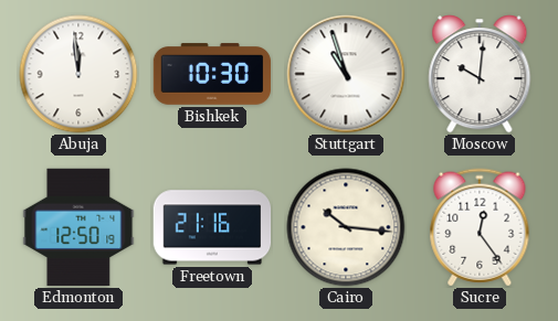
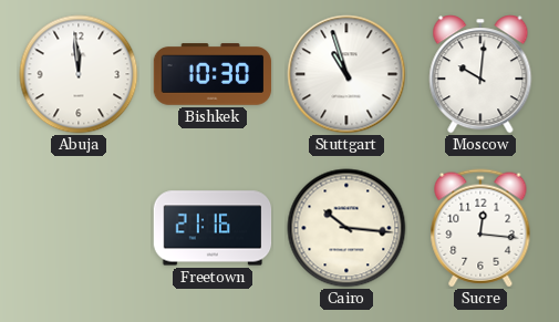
Edmonton: 12:50 -> none
Sucre: 12:24 -> 12:16
